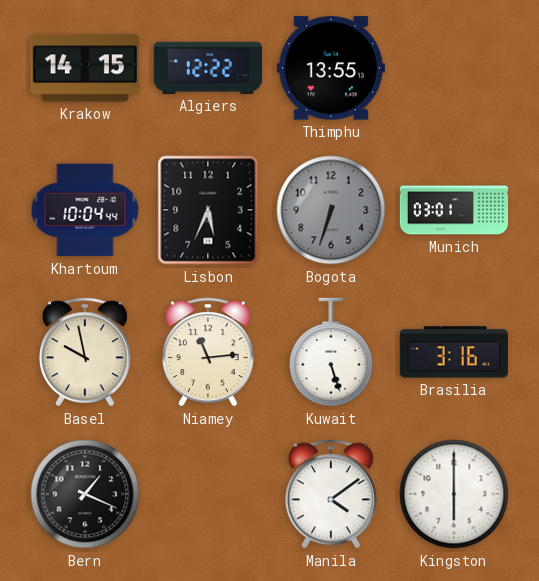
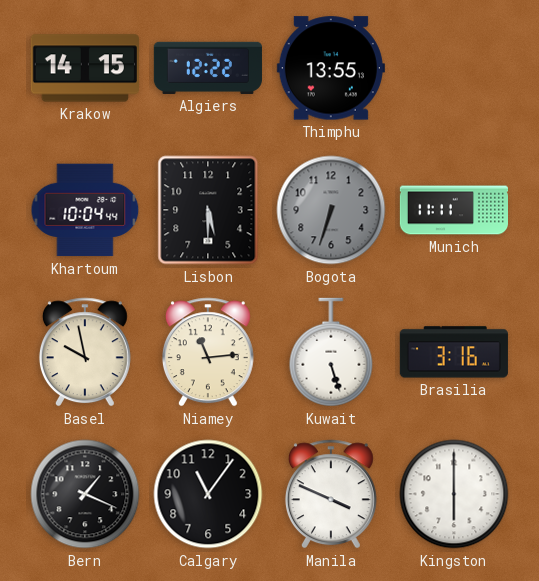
Lisbon: 5:34 -> 5:30
Munich: 03:01 -> 11:11
Calgary: none -> 11:06
Manila: 4:09 -> 3:49
